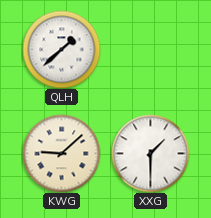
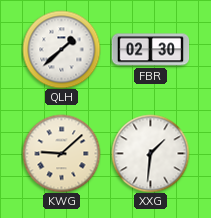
FBR: none -> 02:30
XXG: 1:30 -> 1:31
